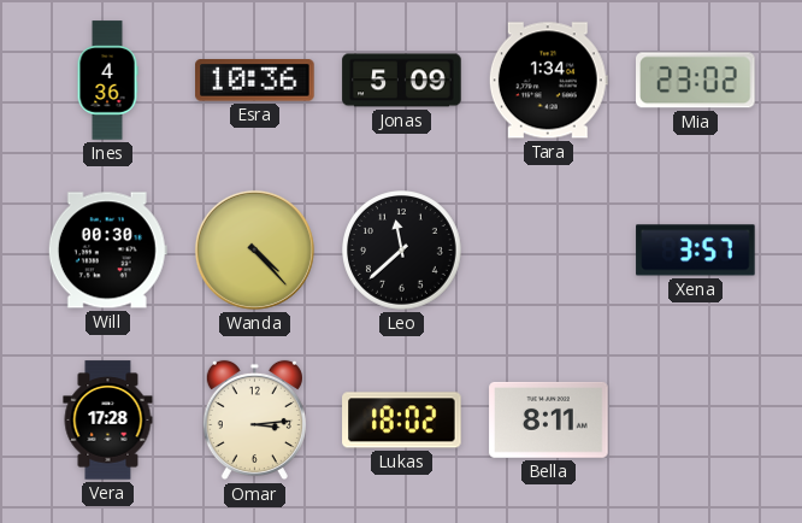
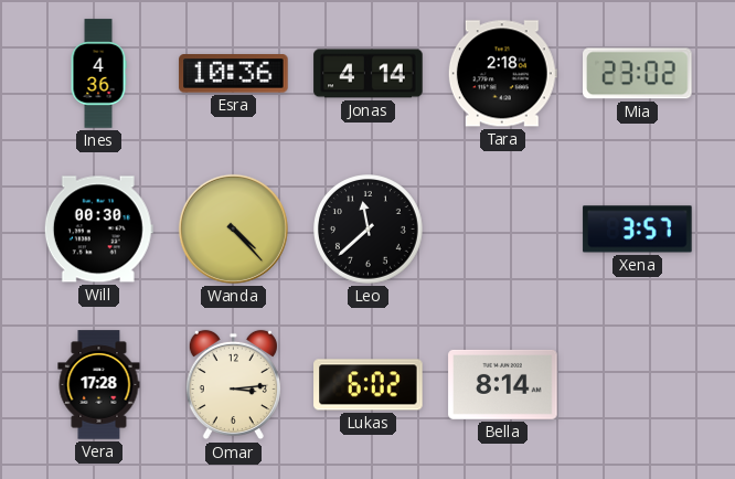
Jonas: 5:09 -> 4:14
Tara: 1:34 -> 2:18
Lukas: 18:02 -> 6:02
Bella: 8:11 -> 8:14
